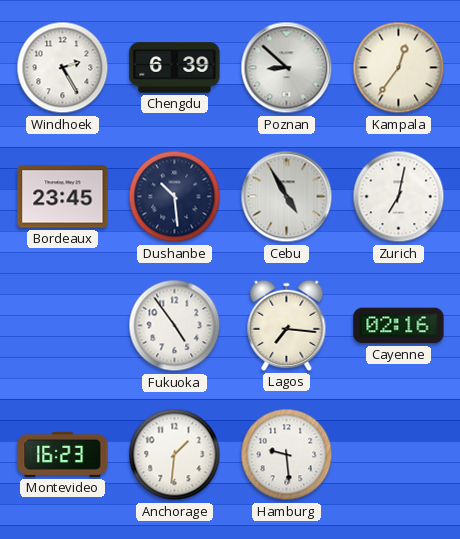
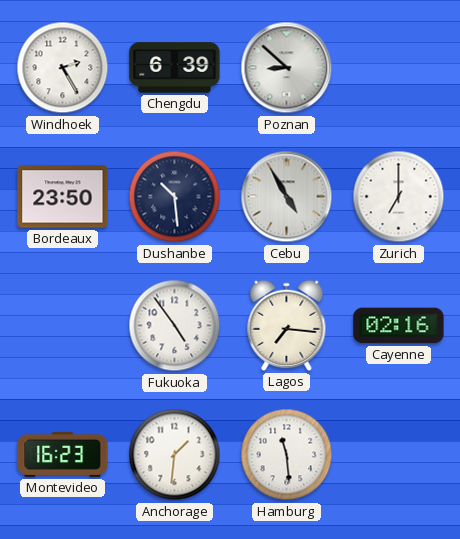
Kampala: 12:36 -> none
Bordeaux: 23:45 -> 23:50
Zurich: 7:02 -> 7:00
Hamburg: 9:29 -> 11:29
